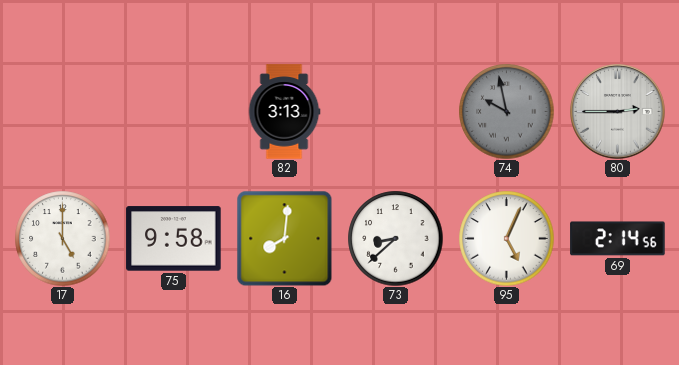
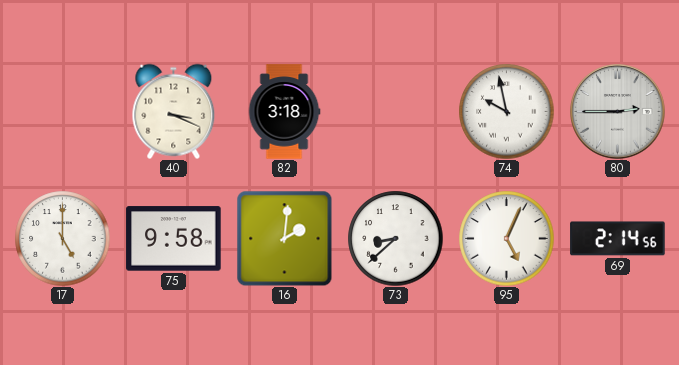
40: none -> 3:19
82: 3:13 -> 3:18
74 dial: grey -> white
16: 8:01 -> 2:01
